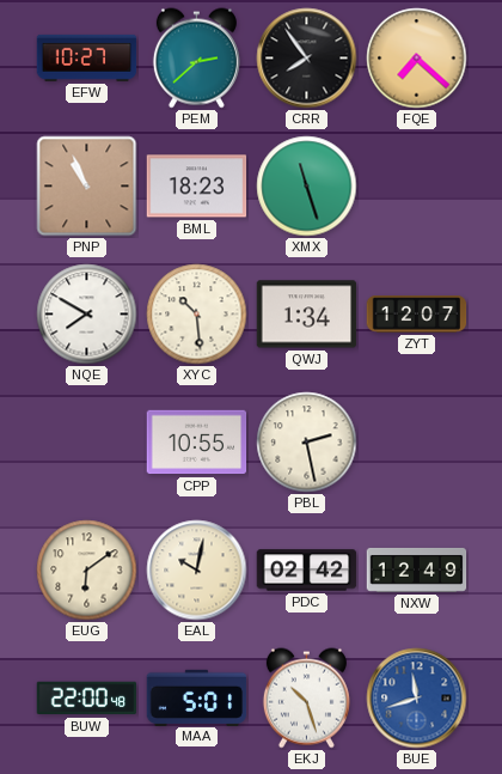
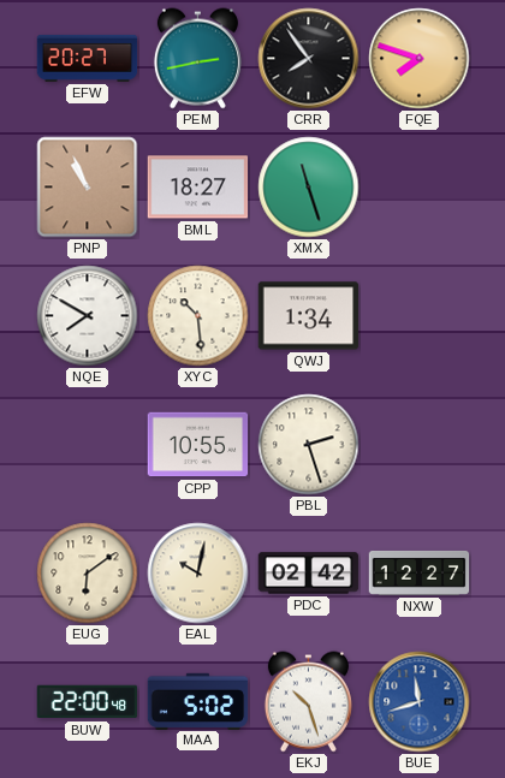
EFW: 10:27 -> 20:27
PEM: 2:38 -> 2:43
FQE: 7:22 -> 7:48
BML: 18:23 -> 18:27
ZYT: 12:07 -> none
PBL: 2:28 -> 2:27
NXW: 12:49 -> 12:27
MAA: 5:01 -> 5:02
